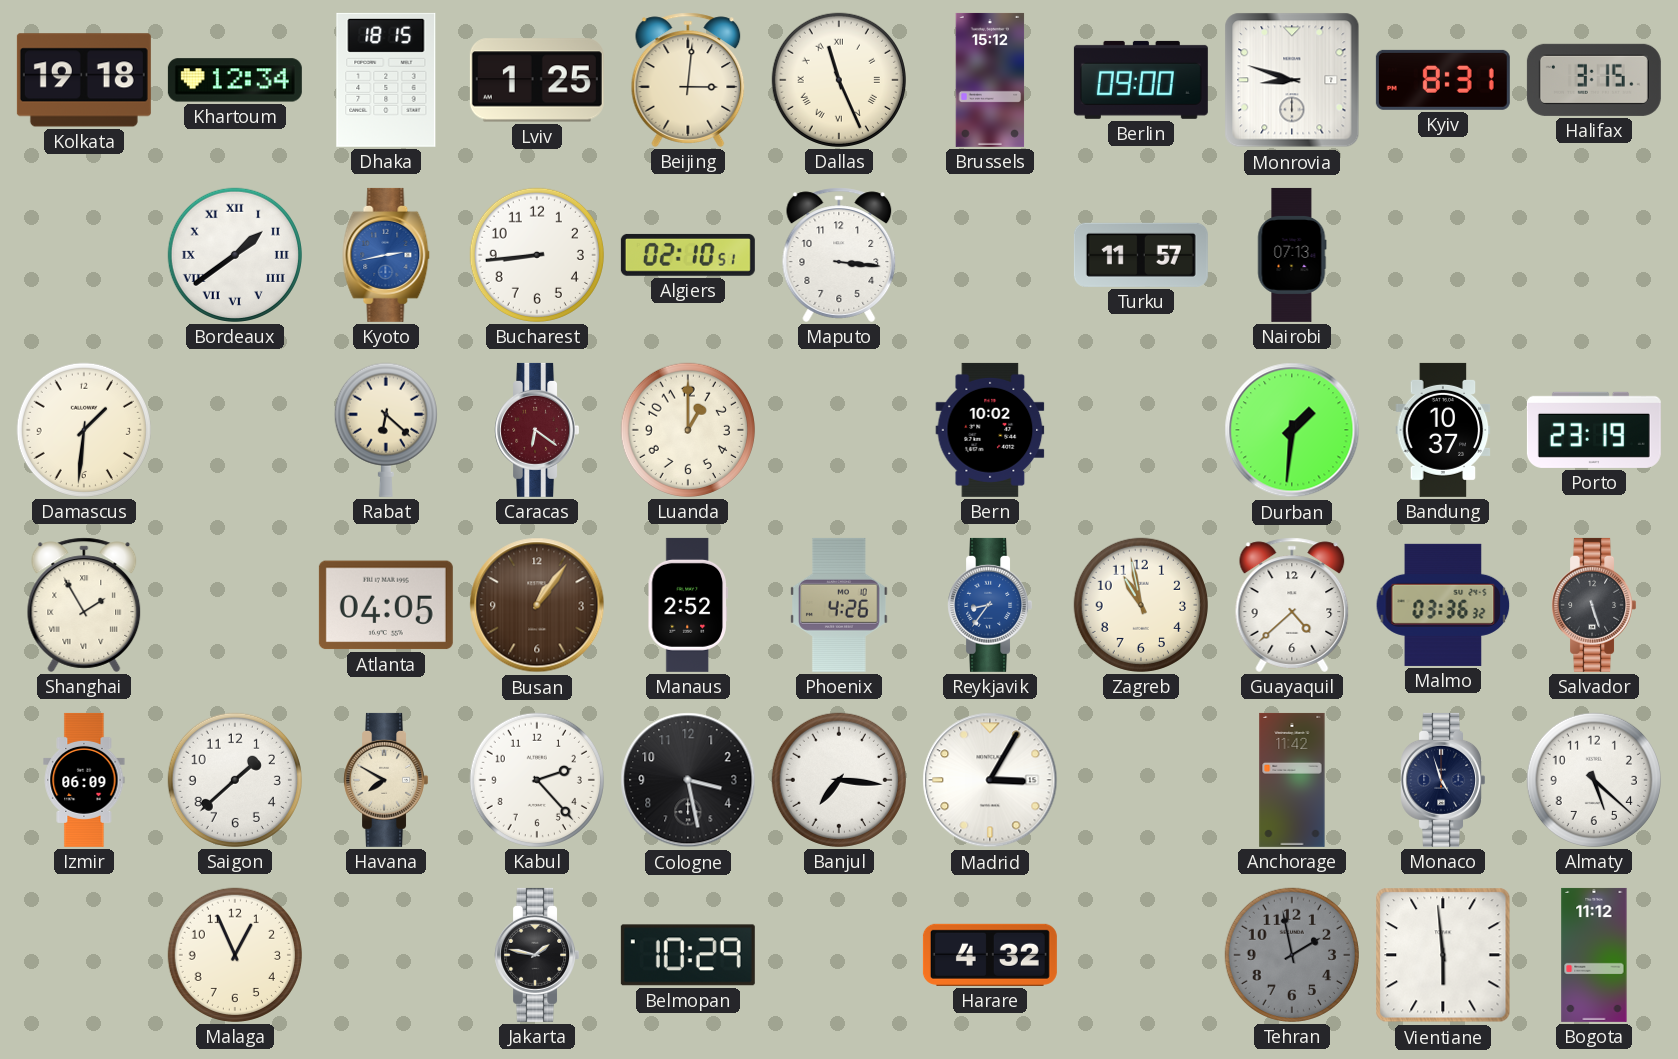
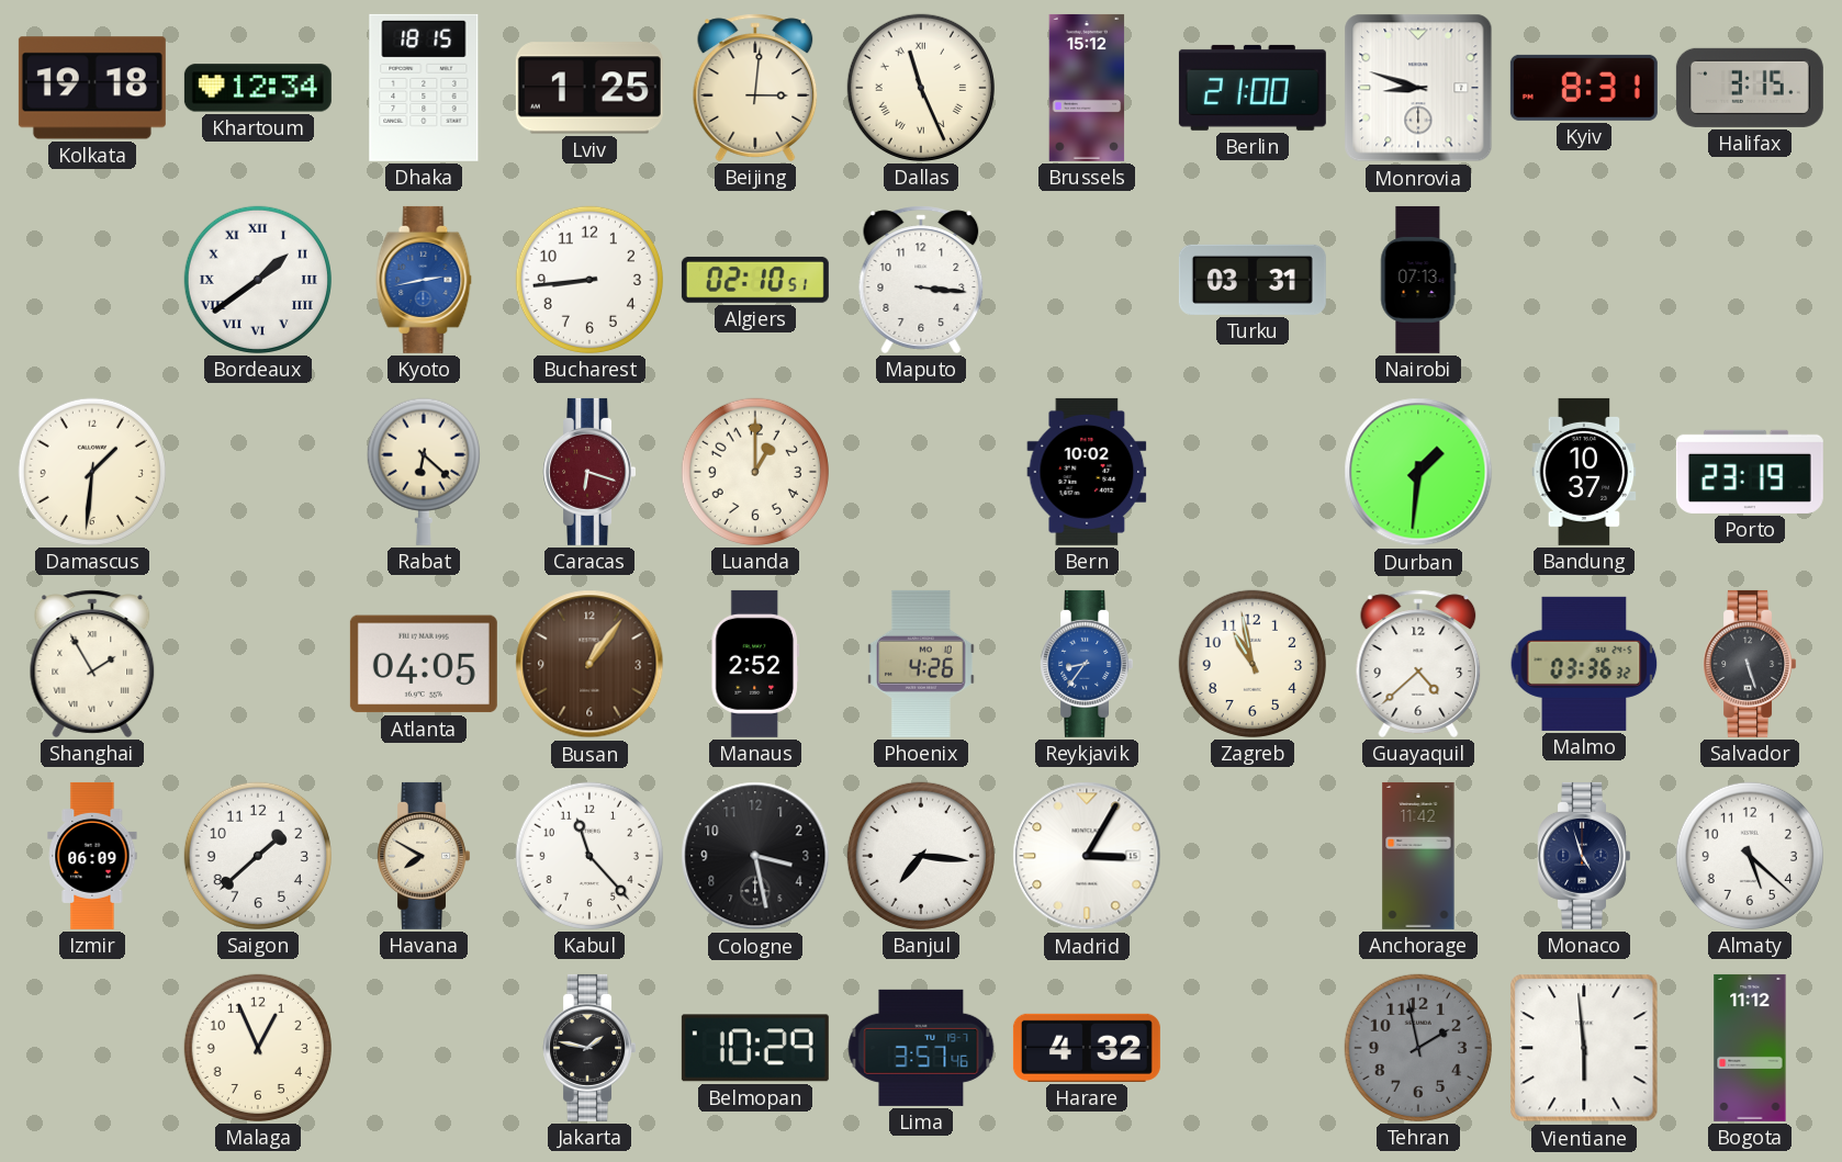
Berlin: 09:00 -> 21:00
Turku: 11:57 -> 03:31
Caracas: 6:21 -> 6:18
Kabul: 2:23 -> 11:23
Lima: none -> 3:57
